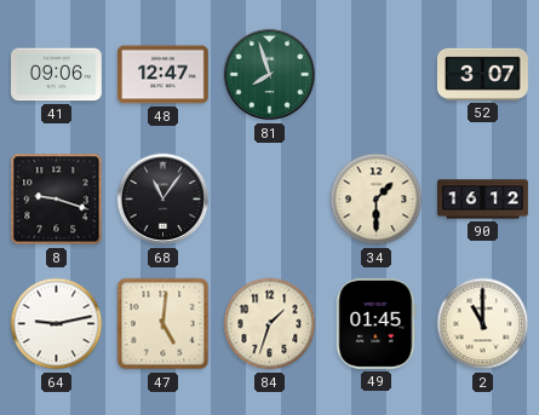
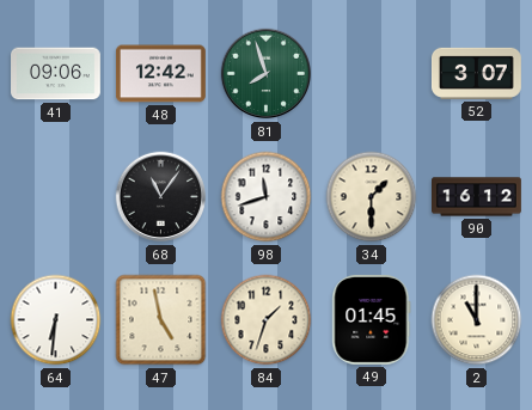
48: 12:47 -> 12:42
8: 9:18 -> none
98: none -> 11:42
64: 9:13 -> 6:31
47: 5:01 -> 4:58
